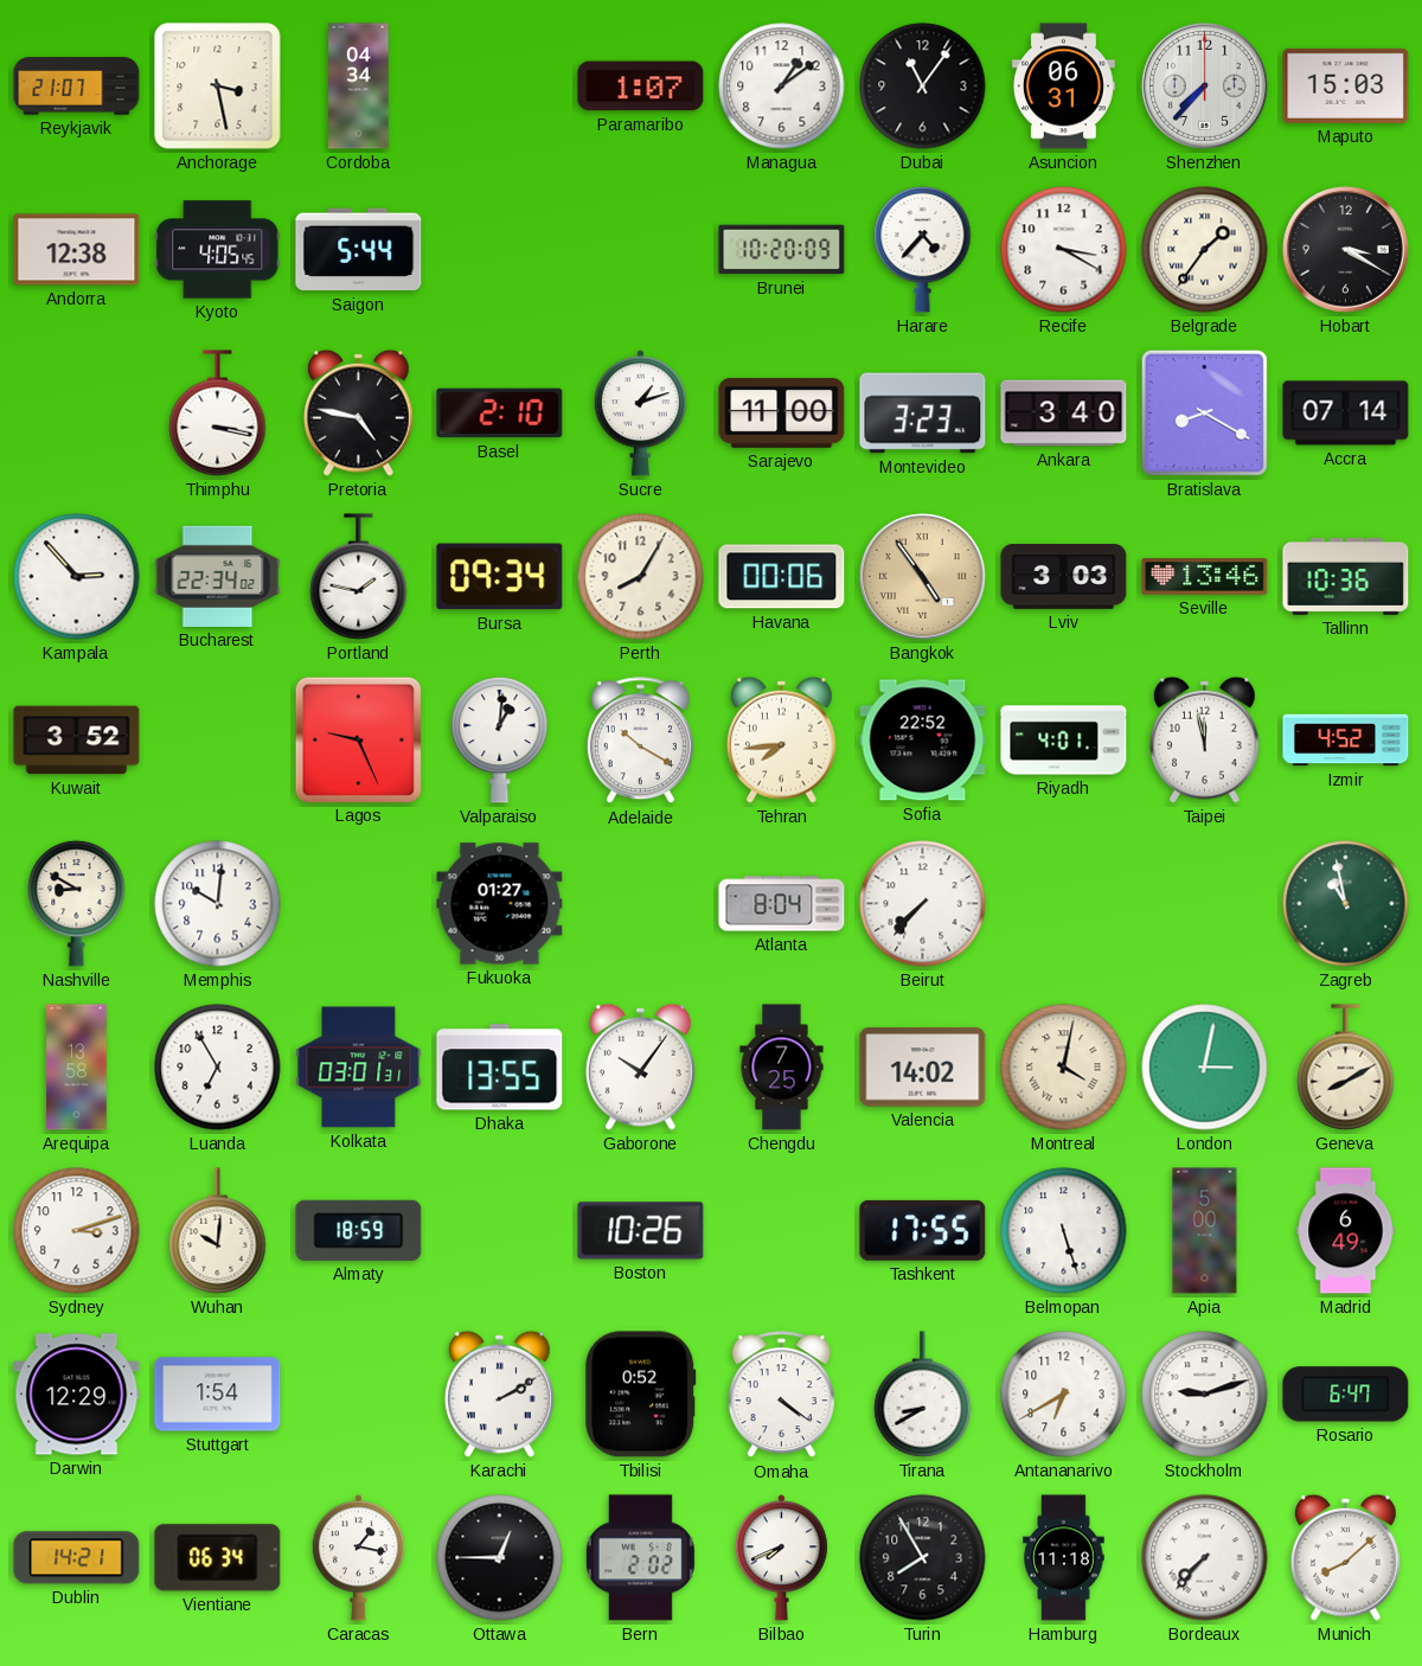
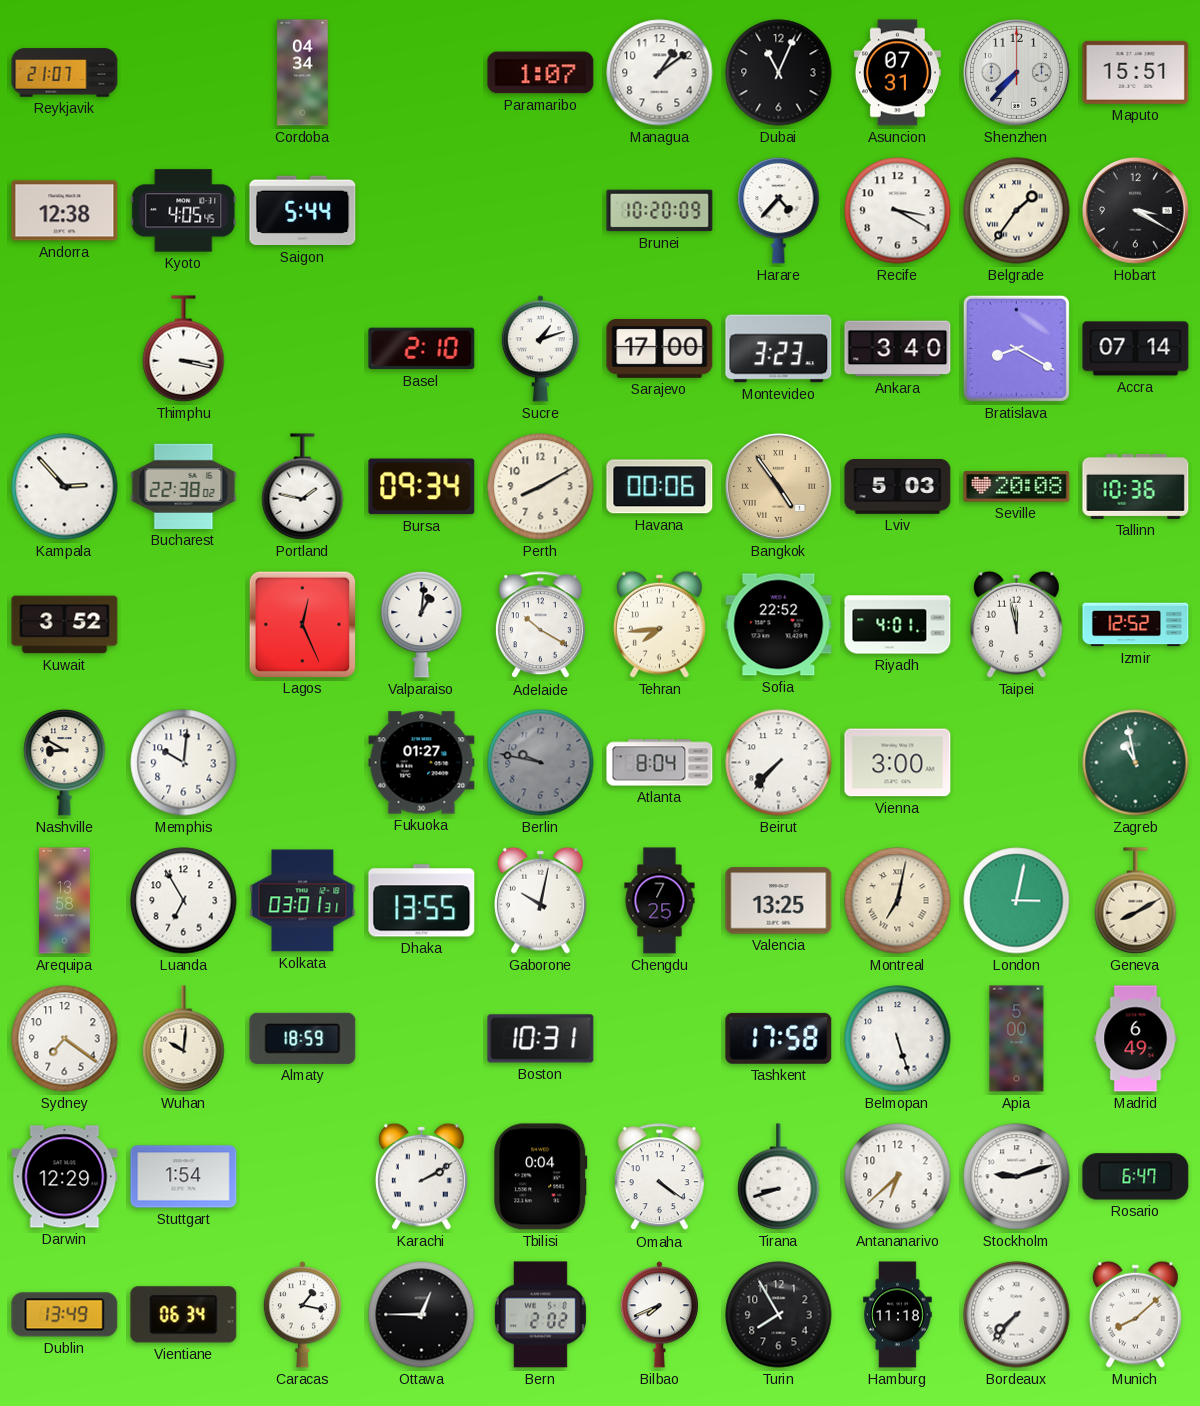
Anchorage: 3:28 -> none
Dubai: 11:06 -> 11:04
Asuncion: 06:31 -> 07:31
Maputo: 15:03 -> 15:51
Pretoria: 4:47 -> none
Sarajevo: 11:00 -> 17:00
Bucharest: 22:34 -> 22:38
Perth: 8:05 -> 8:10
Lviv: 3:03 -> 5:03
Seville: 13:46 -> 20:08
Lagos: 9:26 -> 12:26
Izmir: 4:52 -> 12:52
Berlin: none -> 9:47
Vienna: none -> 3:00
Gaborone: 10:06 -> 10:02
Valencia: 14:02 -> 13:25
Montreal: 4:02 -> 7:02
Sydney: 3:12 -> 7:21
Boston: 10:26 -> 10:31
Tashkent: 17:55 -> 17:58
Tbilisi: 0:52 -> 0:04
Tirana: 8:40 -> 8:42
Antananarivo: 6:40 -> 6:38
Dublin: 14:21 -> 13:49
